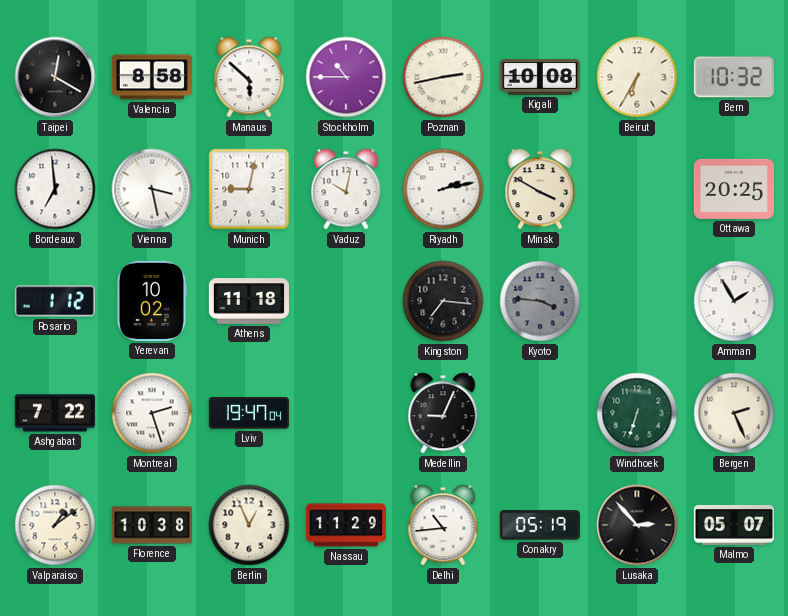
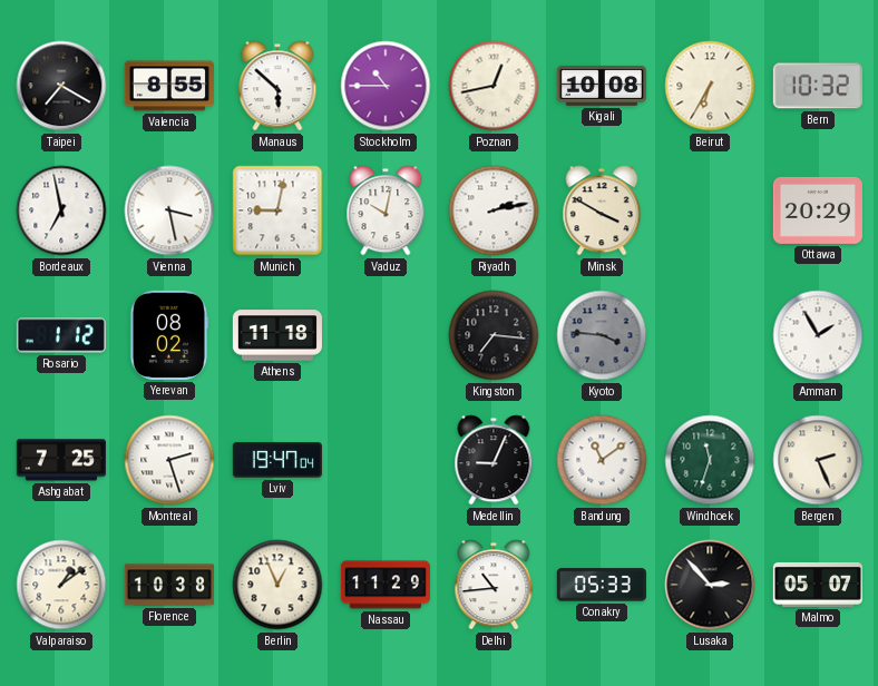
Taipei: 12:20 -> 7:20
Valencia: 8:58 -> 8:55
Poznan: 2:43 -> 12:43
Bordeaux: 6:59 -> 6:58
Ottawa: 20:25 -> 20:29
Yerevan: 10:02 -> 08:02
Ashgabat: 7:22 -> 7:25
Bandung: none -> 11:09
Windhoek: 6:33 -> 11:33
Conakry: 05:19 -> 05:33
